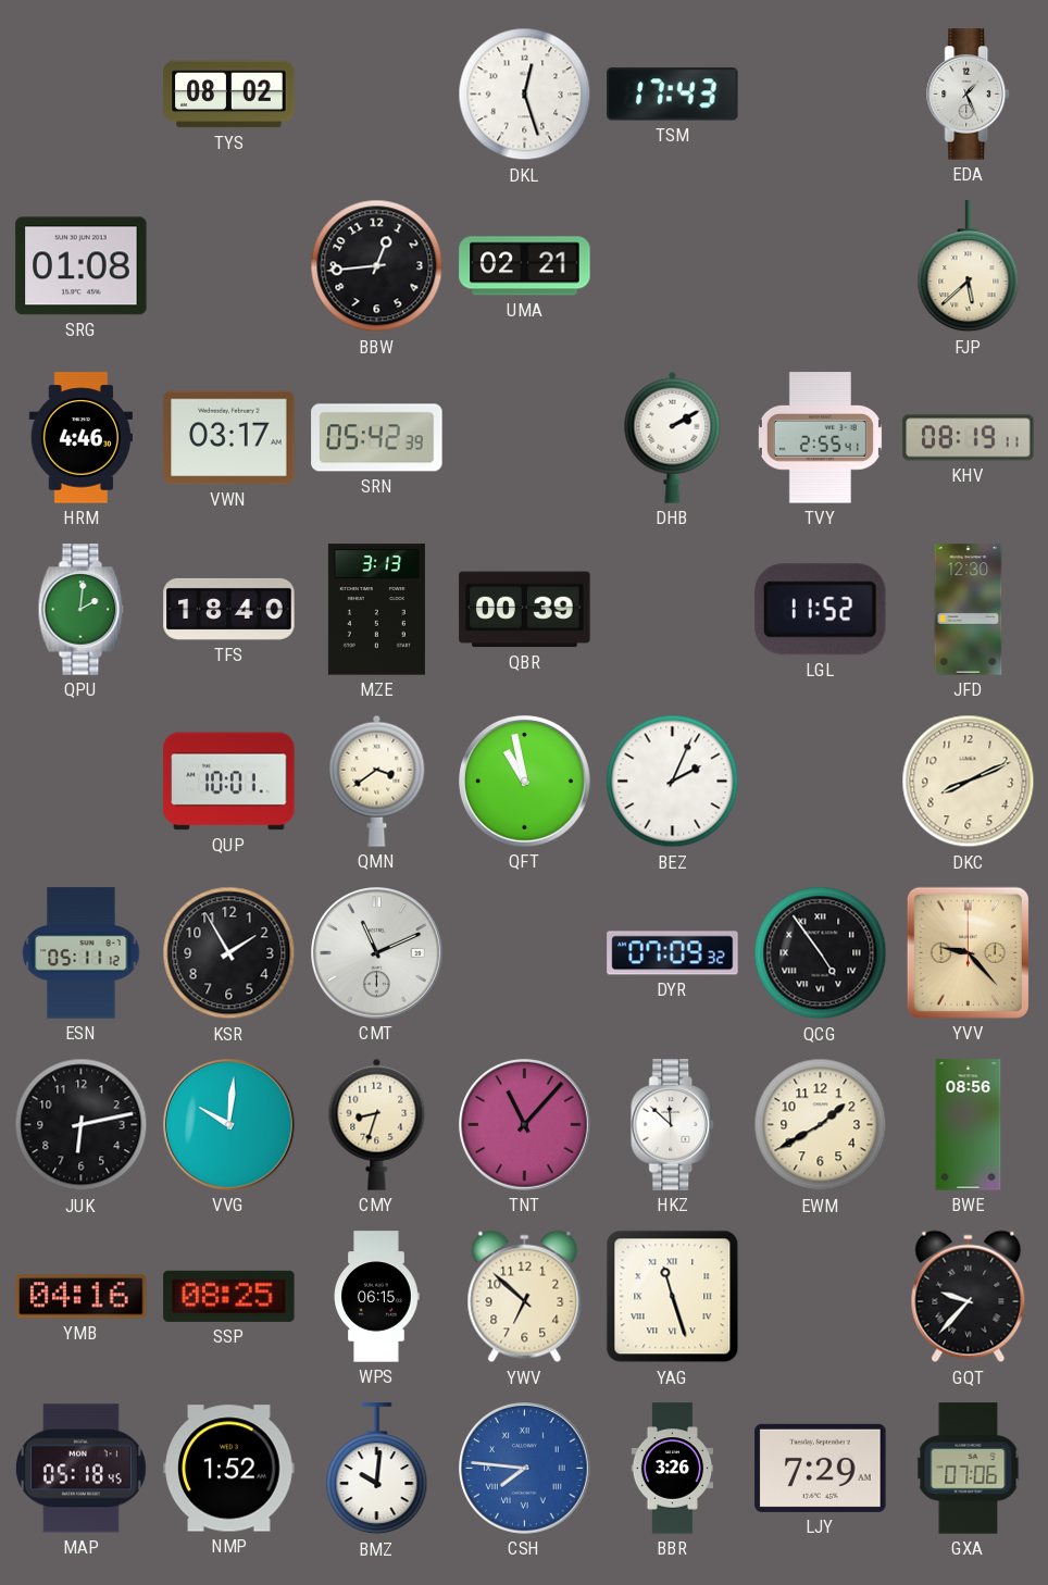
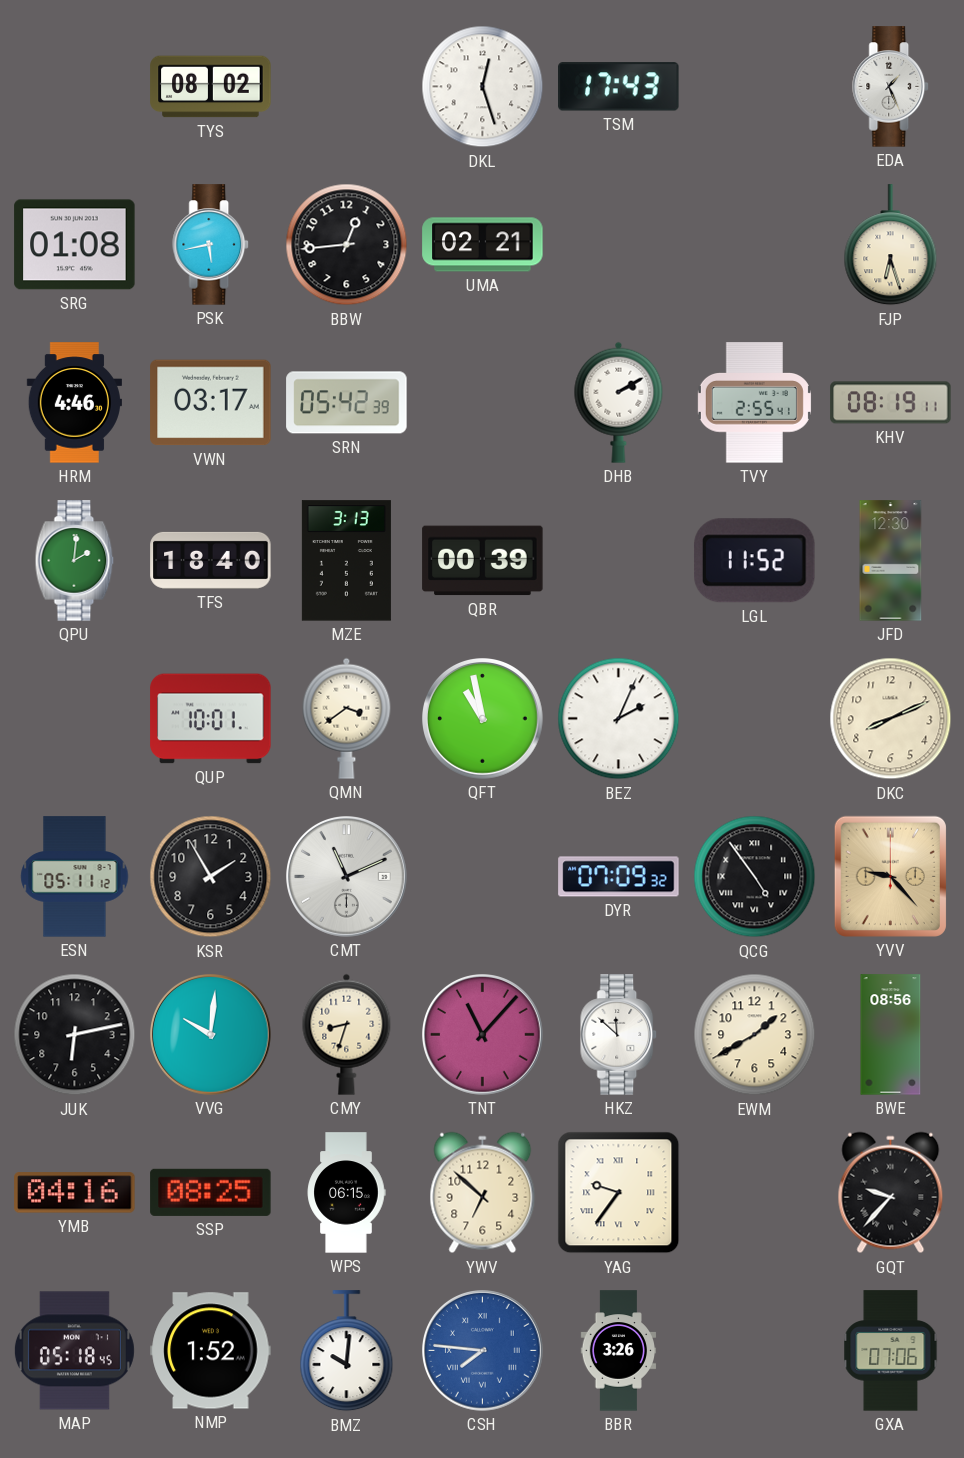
PSK: none -> 5:43
FJP: 5:38 -> 6:27
YAG: 11:27 -> 9:36
LJY: 7:29 -> none
